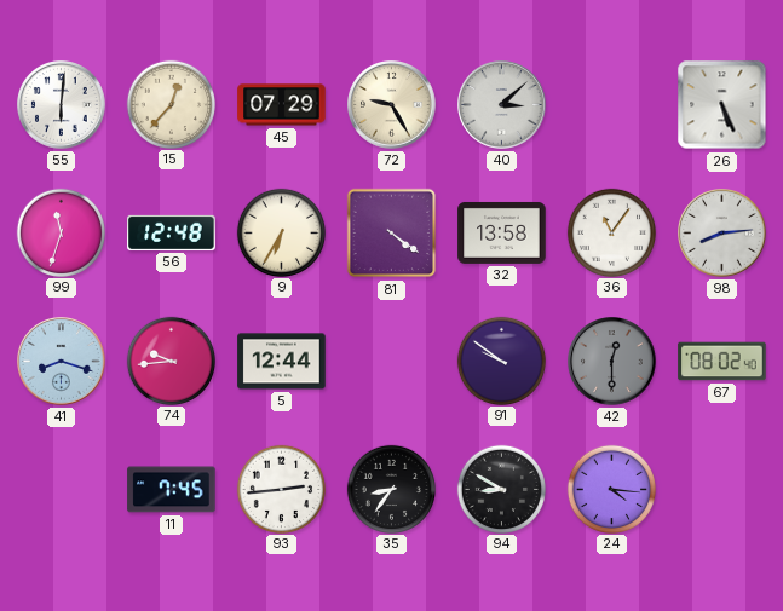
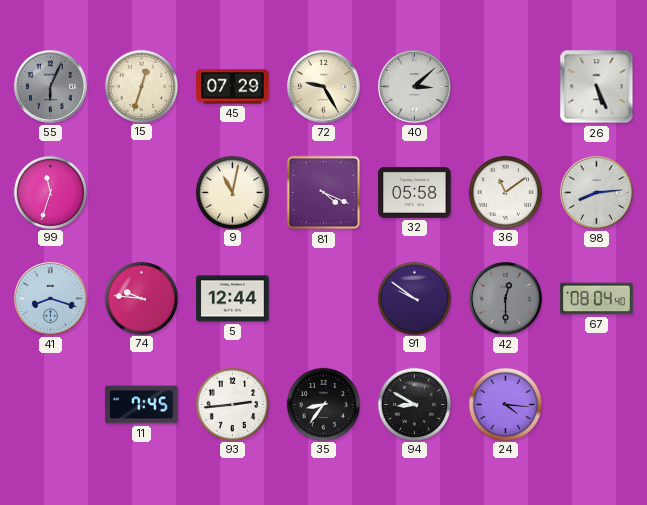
55: 6:01 -> 6:04
55 dial: white -> grey
15: 12:37 -> 12:33
56: 12:48 -> none
9: 6:35 -> 11:02
81: 4:21 -> 4:19
32: 13:58 -> 05:58
36: 11:06 -> 11:09
74: 9:44 -> 9:46
67: 08:02 -> 08:04
